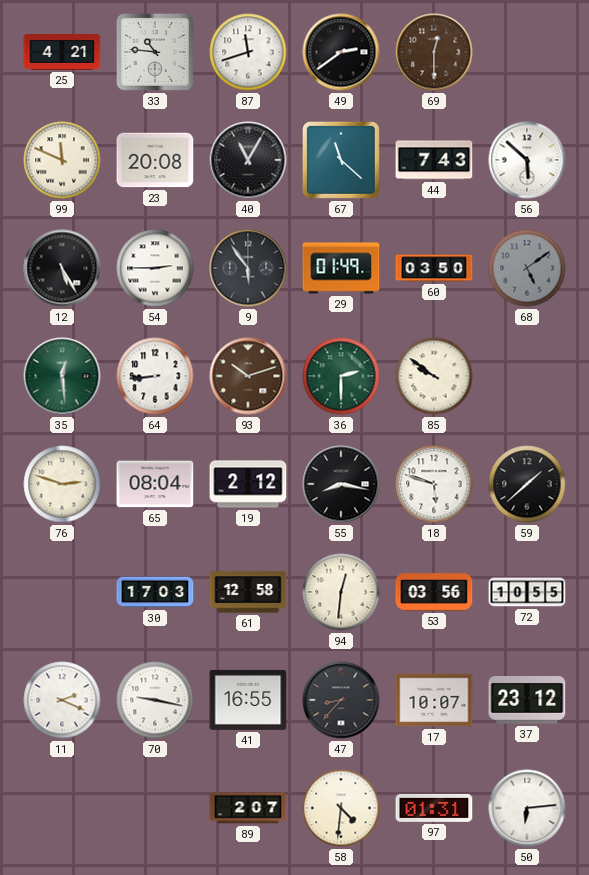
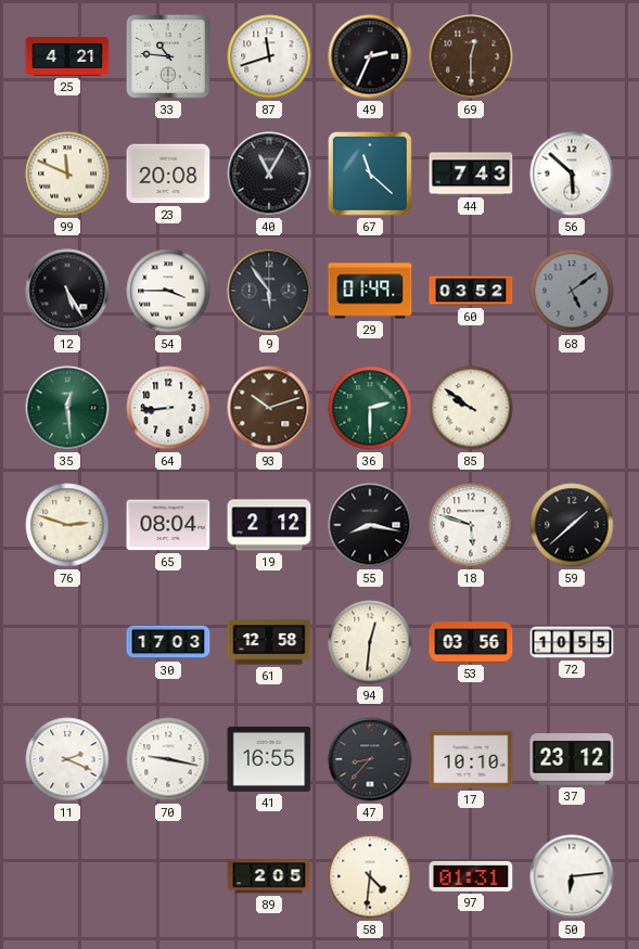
49: 2:39 -> 2:34
54: 2:45 -> 3:45
60: 03:50 -> 03:52
17: 10:07 -> 10:10
89: 2:07 -> 2:05
